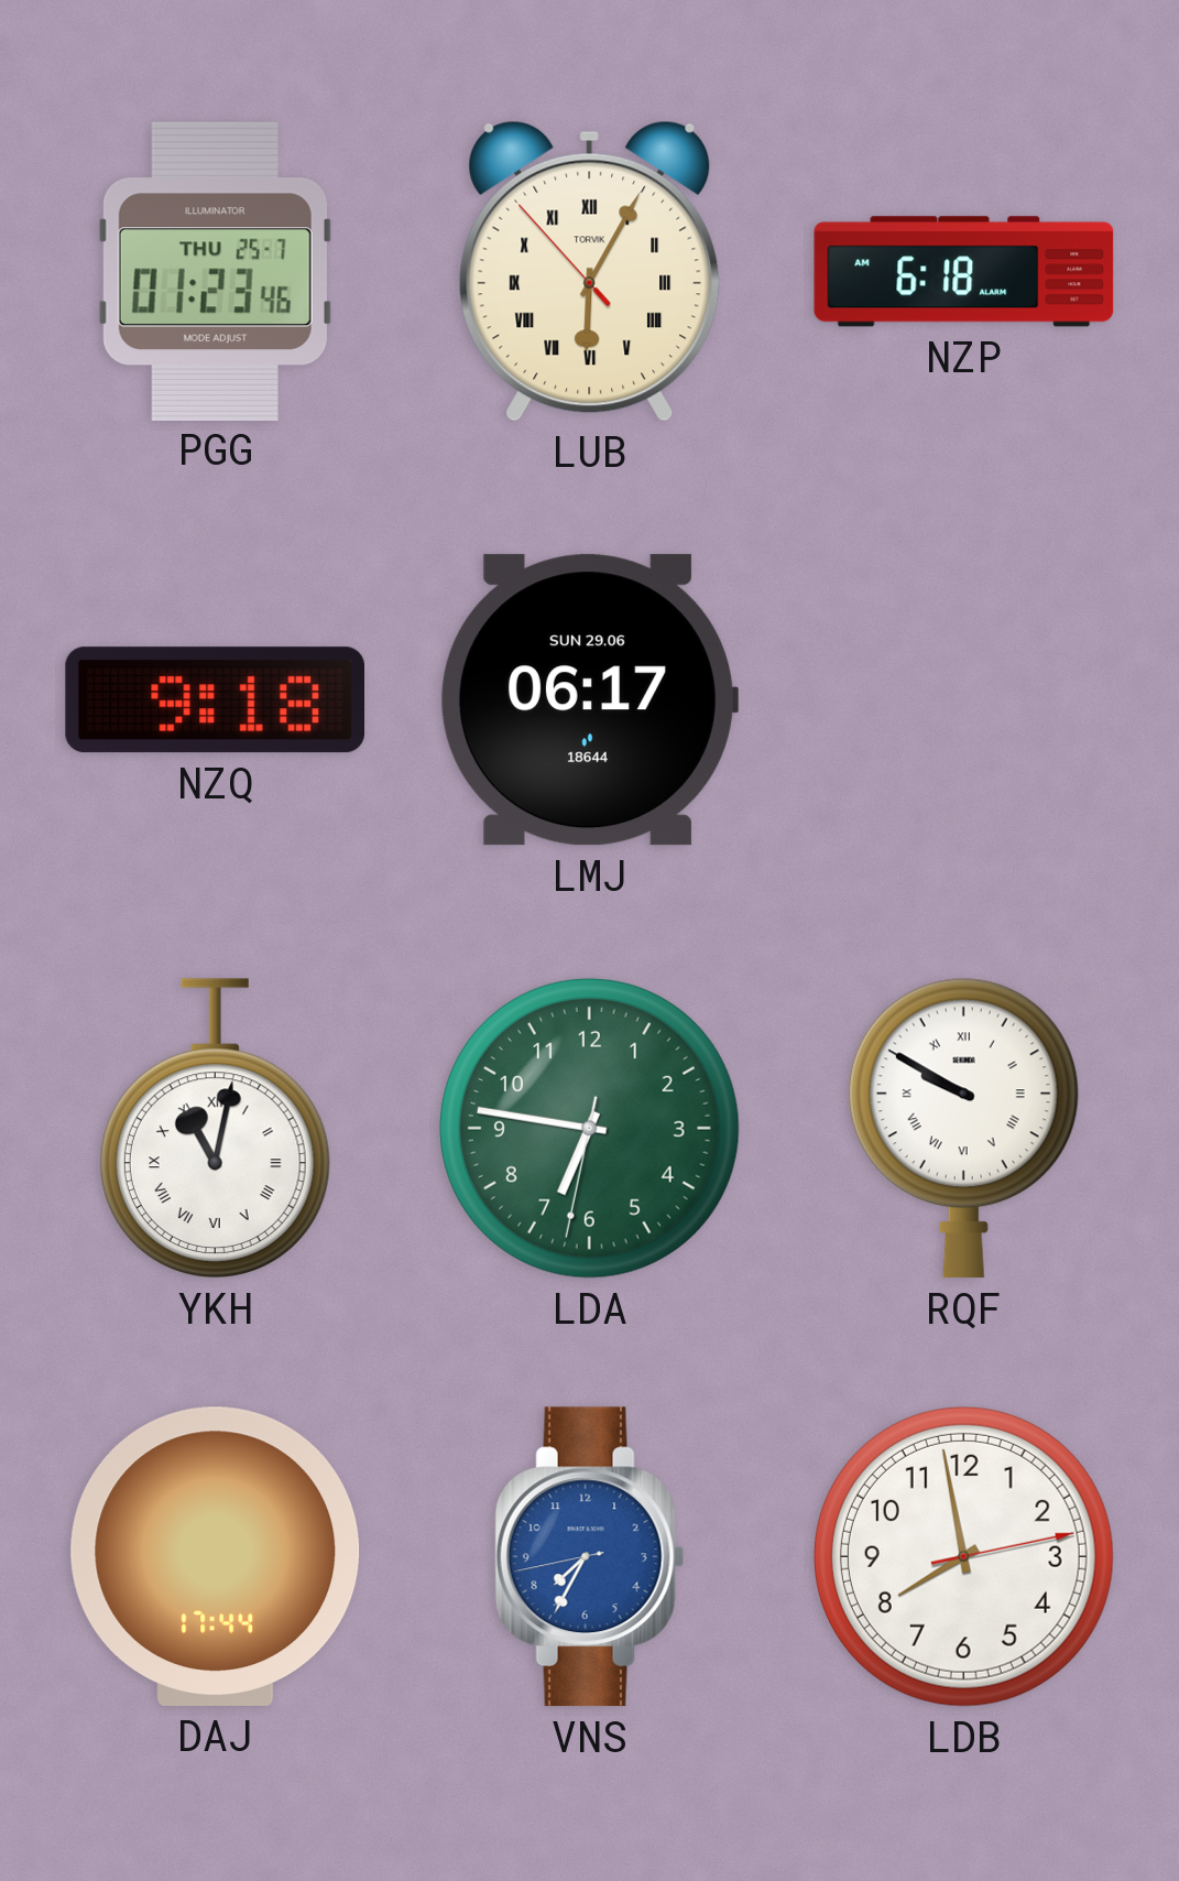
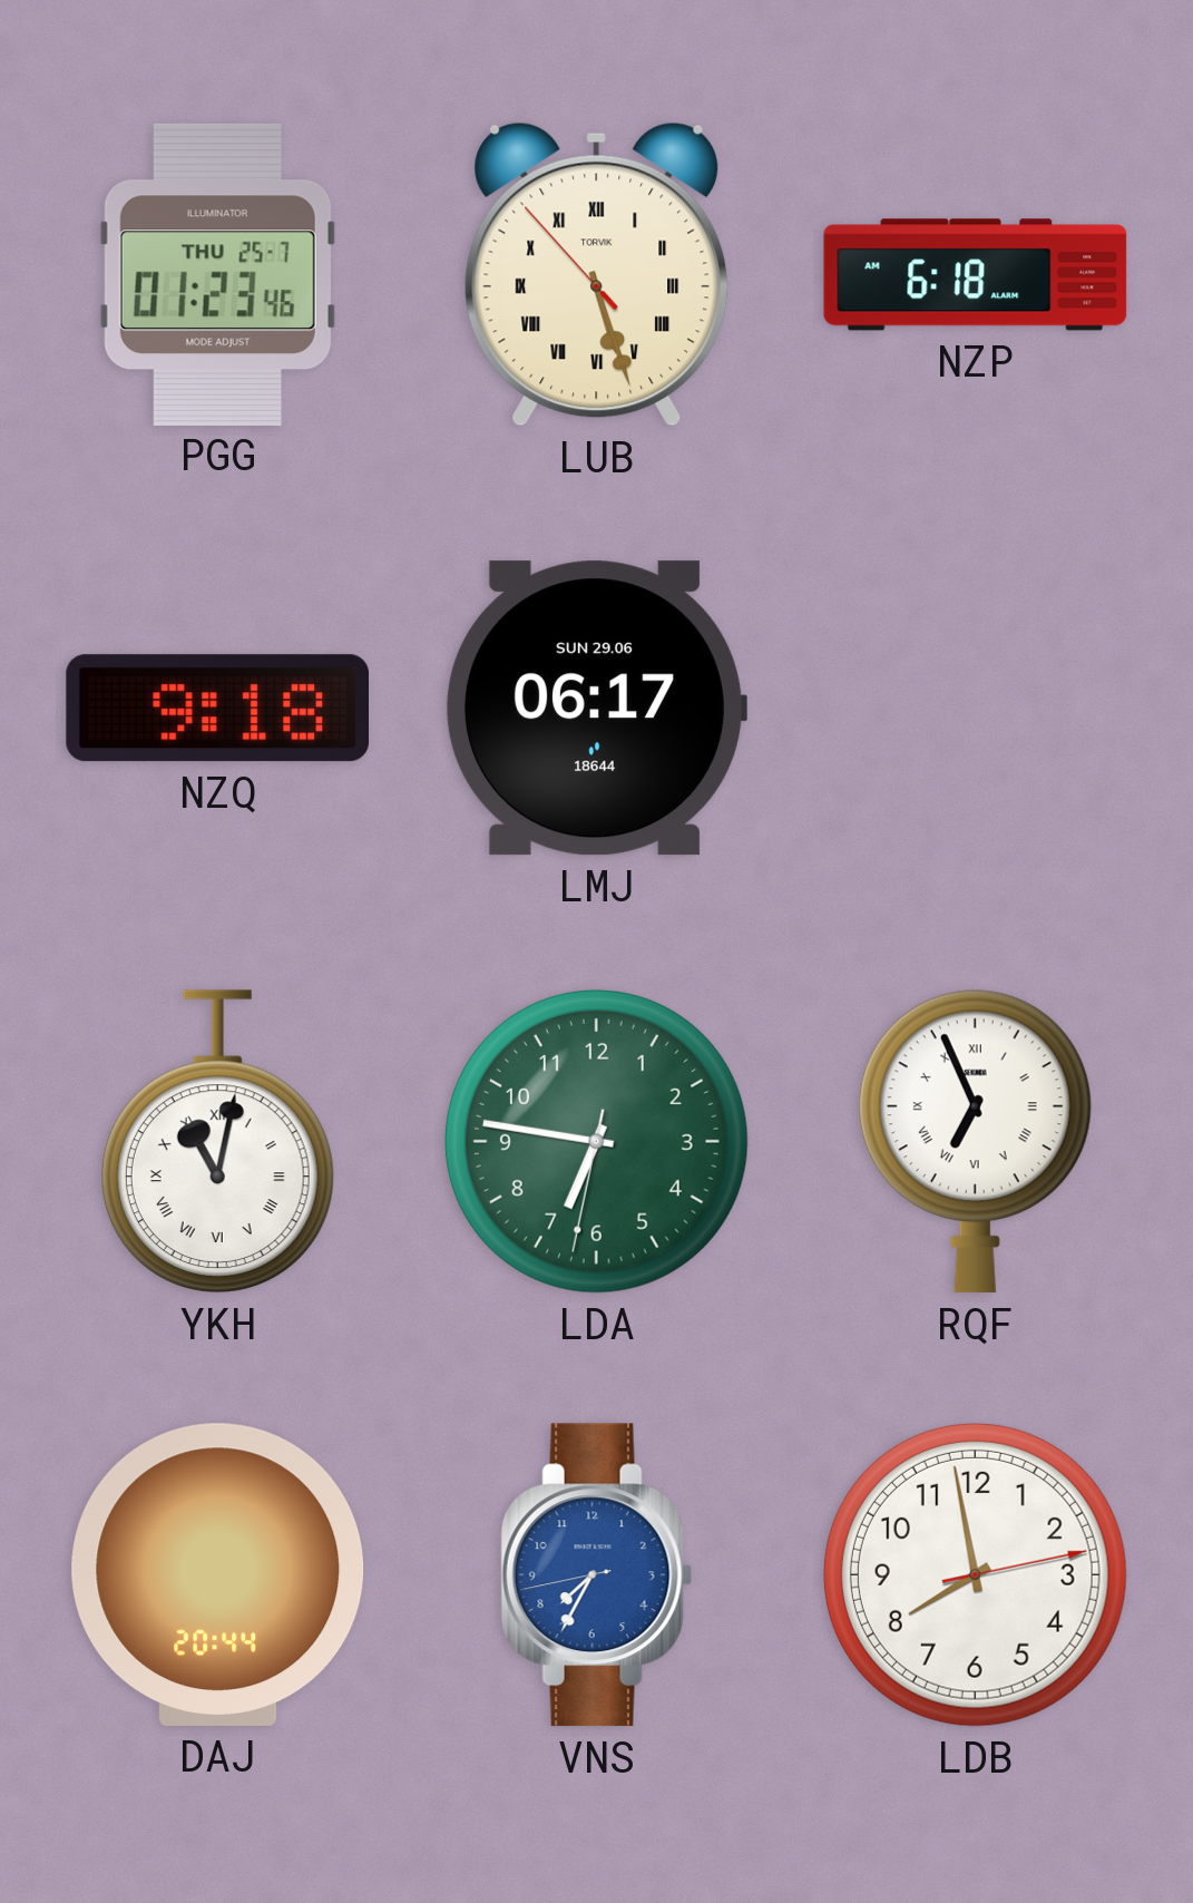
LUB: 6:04 -> 5:26
RQF: 9:50 -> 6:56
DAJ: 17:44 -> 20:44
